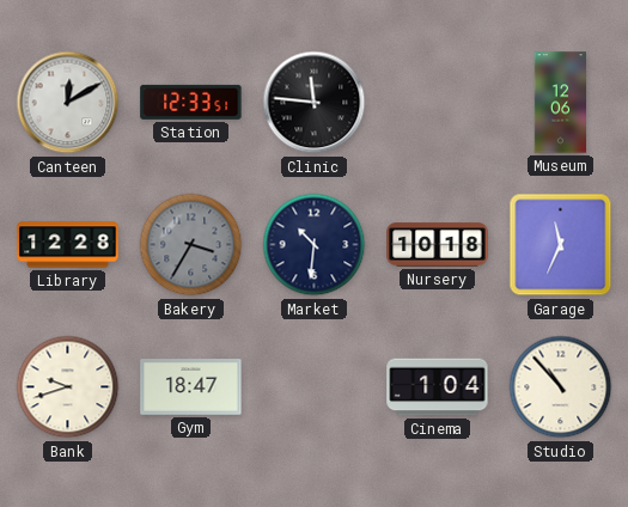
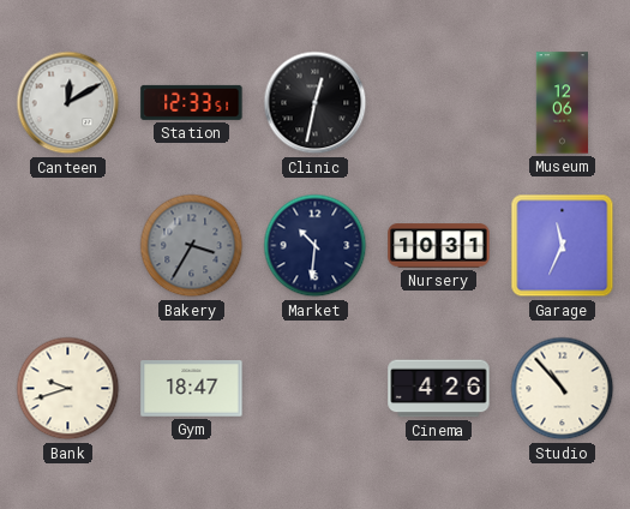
Clinic: 11:46 -> 12:32
Library: 12:28 -> none
Nursery: 10:18 -> 10:31
Cinema: 1:04 -> 4:26
